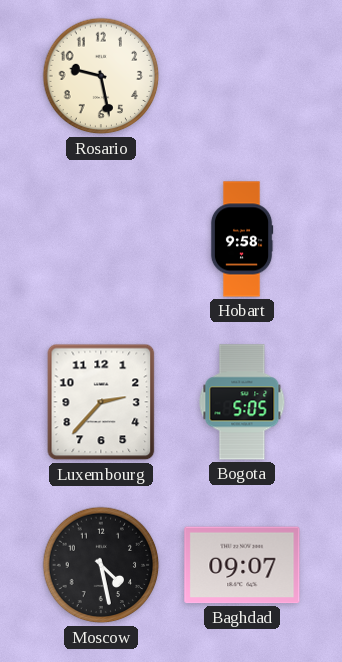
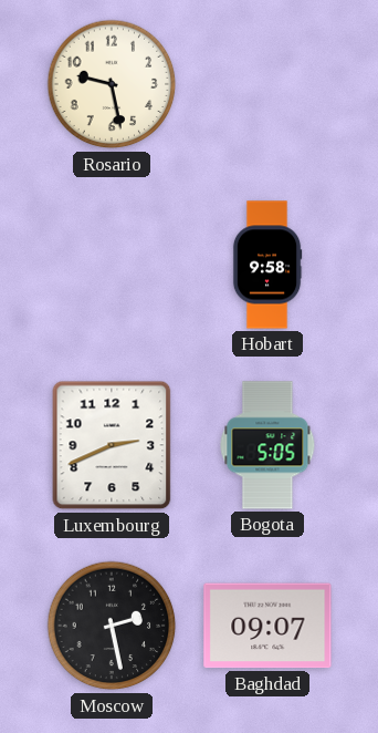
Luxembourg: 2:37 -> 2:41
Moscow: 4:28 -> 2:28
